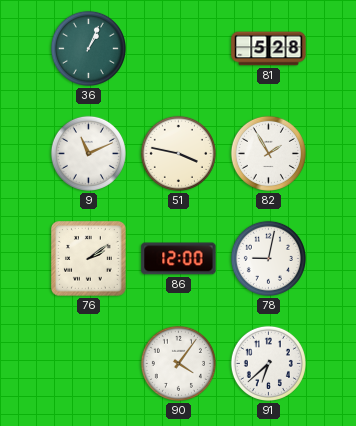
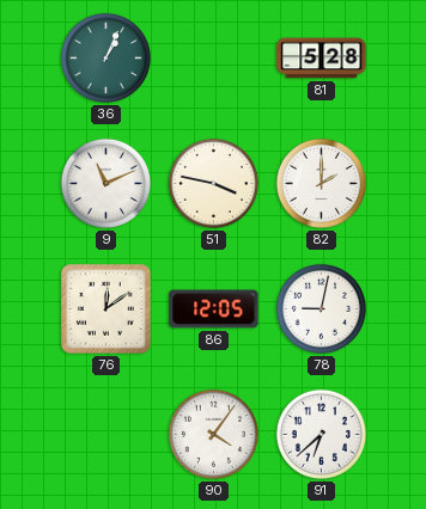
82: 1:55 -> 2:00
76: 2:09 -> 12:09
86: 12:00 -> 12:05
